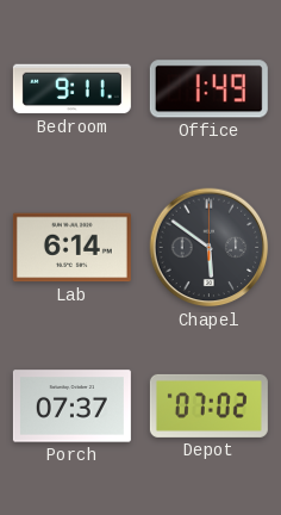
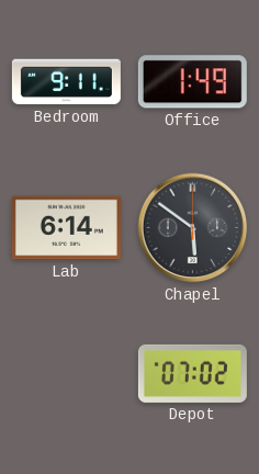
Porch: 07:37 -> none
